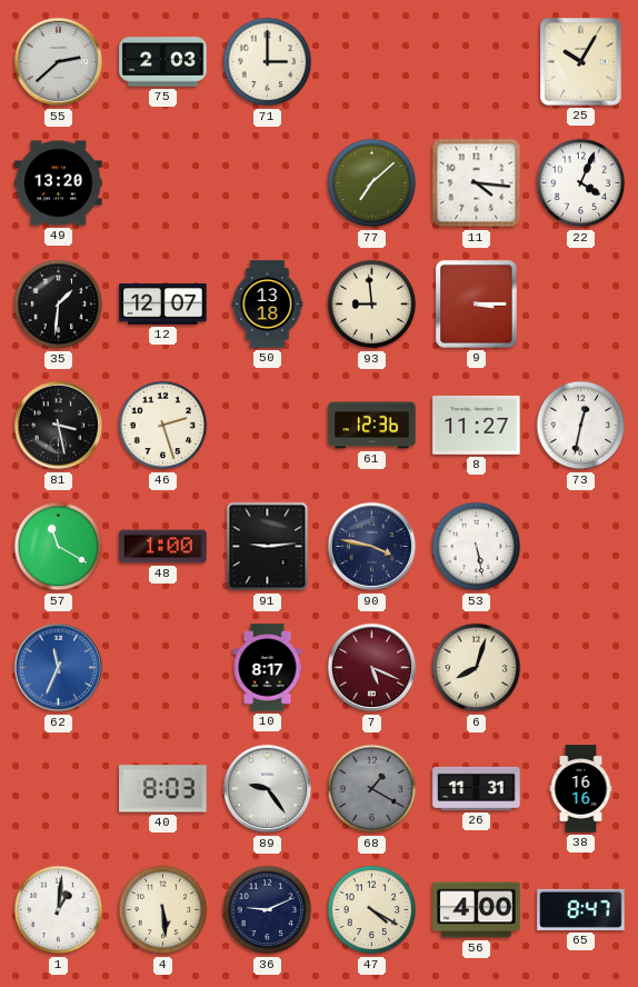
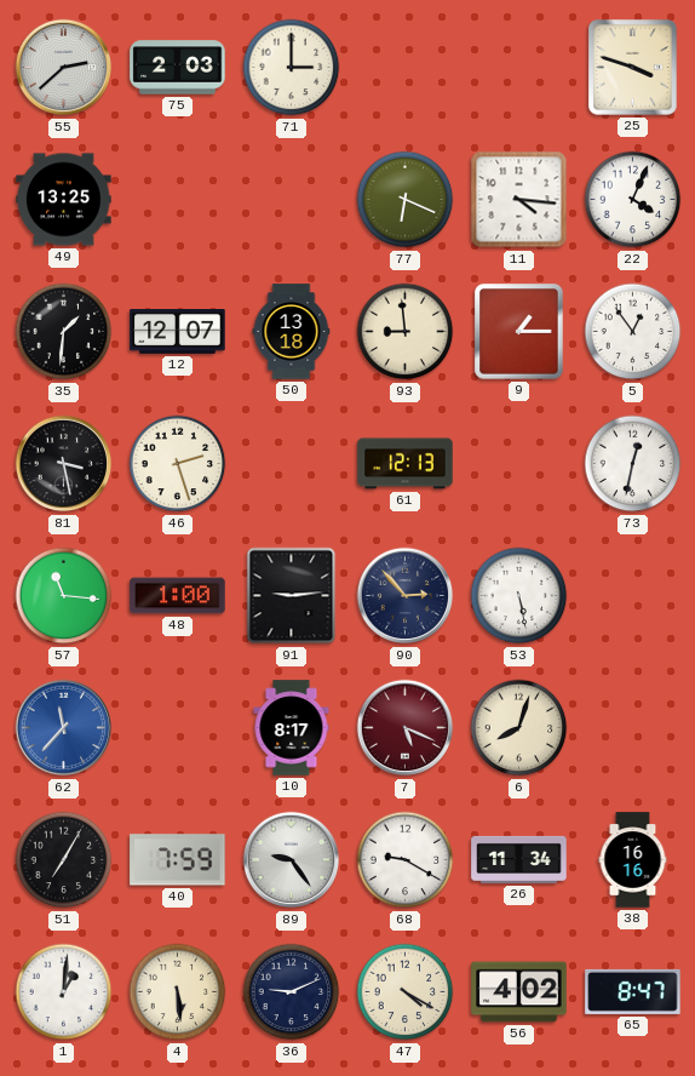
25: 10:05 -> 3:48
49: 13:20 -> 13:25
77: 7:08 -> 6:19
9: 3:15 -> 1:15
5: none -> 12:54
61: 12:36 -> 12:13
8: 11:27 -> none
57: 11:20 -> 11:16
90: 3:47 -> 2:53
62: 11:34 -> 11:37
51: none -> 7:05
40: 8:03 -> 7:59
68: 1:20 -> 9:20
68 dial: grey -> white
26: 11:31 -> 11:34
56: 4:00 -> 4:02
